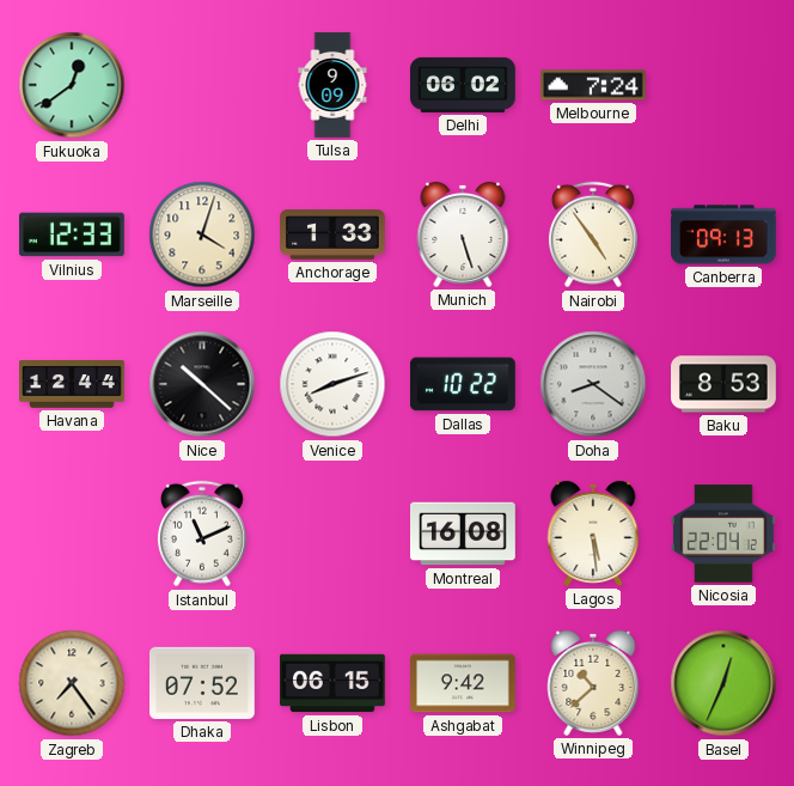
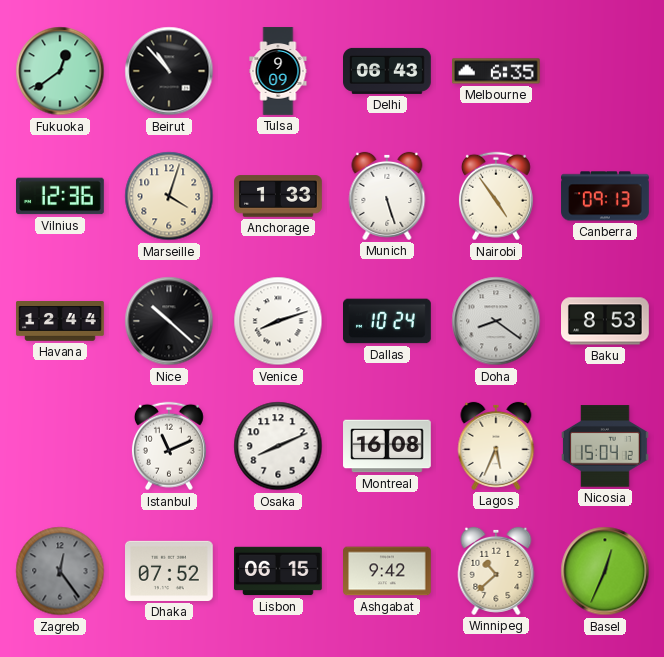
Beirut: none -> 10:53
Delhi: 06:02 -> 06:43
Melbourne: 7:24 -> 6:35
Vilnius: 12:33 -> 12:36
Dallas: 10:22 -> 10:24
Osaka: none -> 8:11
Lagos: 5:29 -> 5:34
Nicosia: 22:04 -> 15:04
Zagreb: 7:24 -> 12:24
Zagreb dial: cream -> grey
